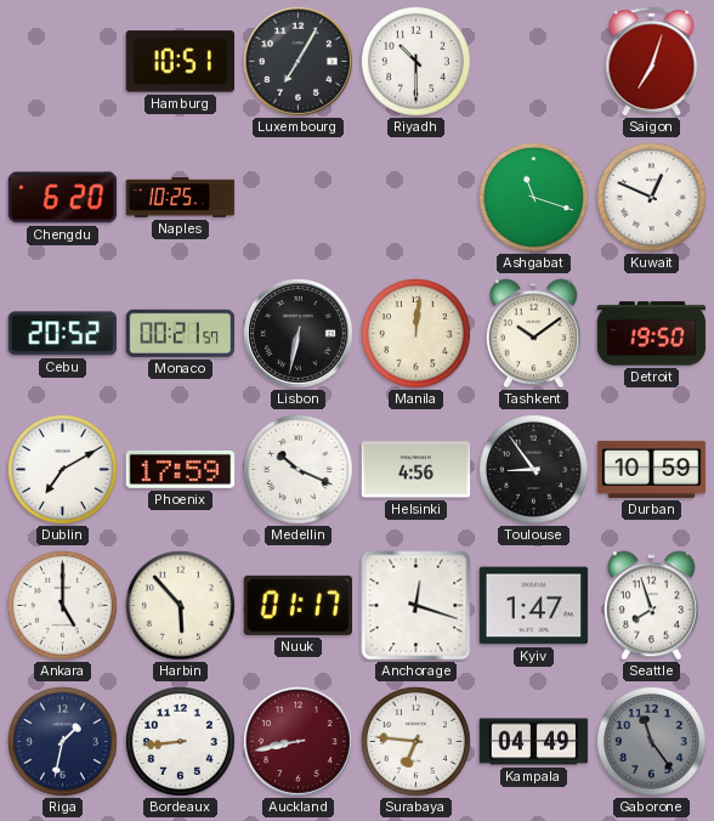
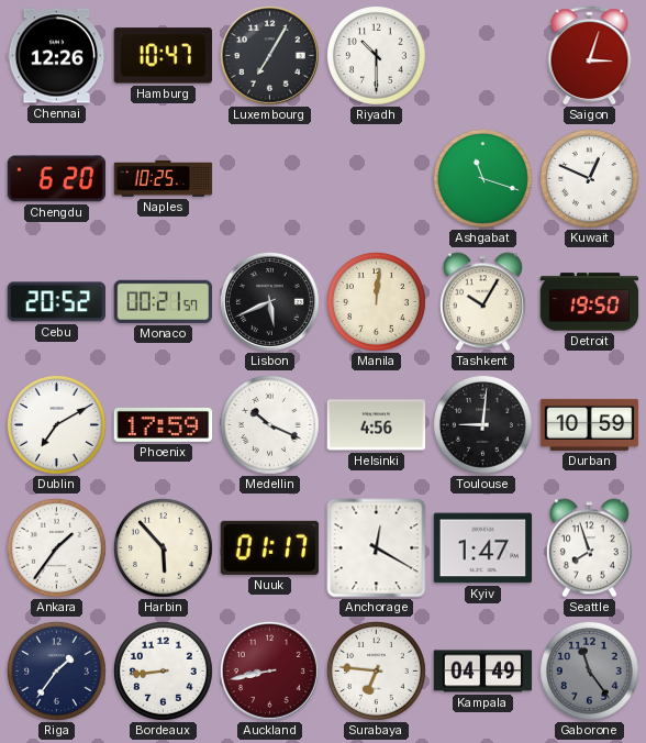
Chennai: none -> 12:26
Hamburg: 10:51 -> 10:47
Saigon: 7:03 -> 3:03
Lisbon: 6:32 -> 5:41
Tashkent: 10:09 -> 10:05
Toulouse: 8:54 -> 9:01
Ankara: 5:00 -> 1:36
Anchorage: 12:18 -> 12:20
Riga: 1:32 -> 1:36
